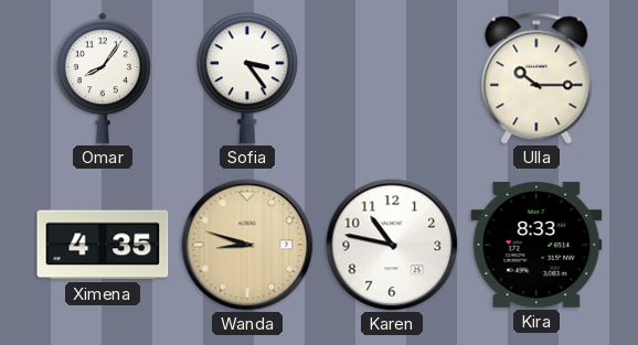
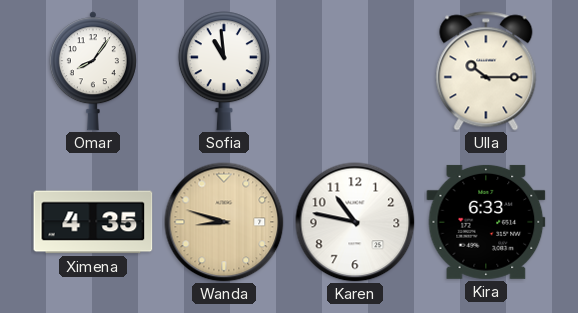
Sofia: 3:24 -> 10:59
Kira: 8:33 -> 6:33
